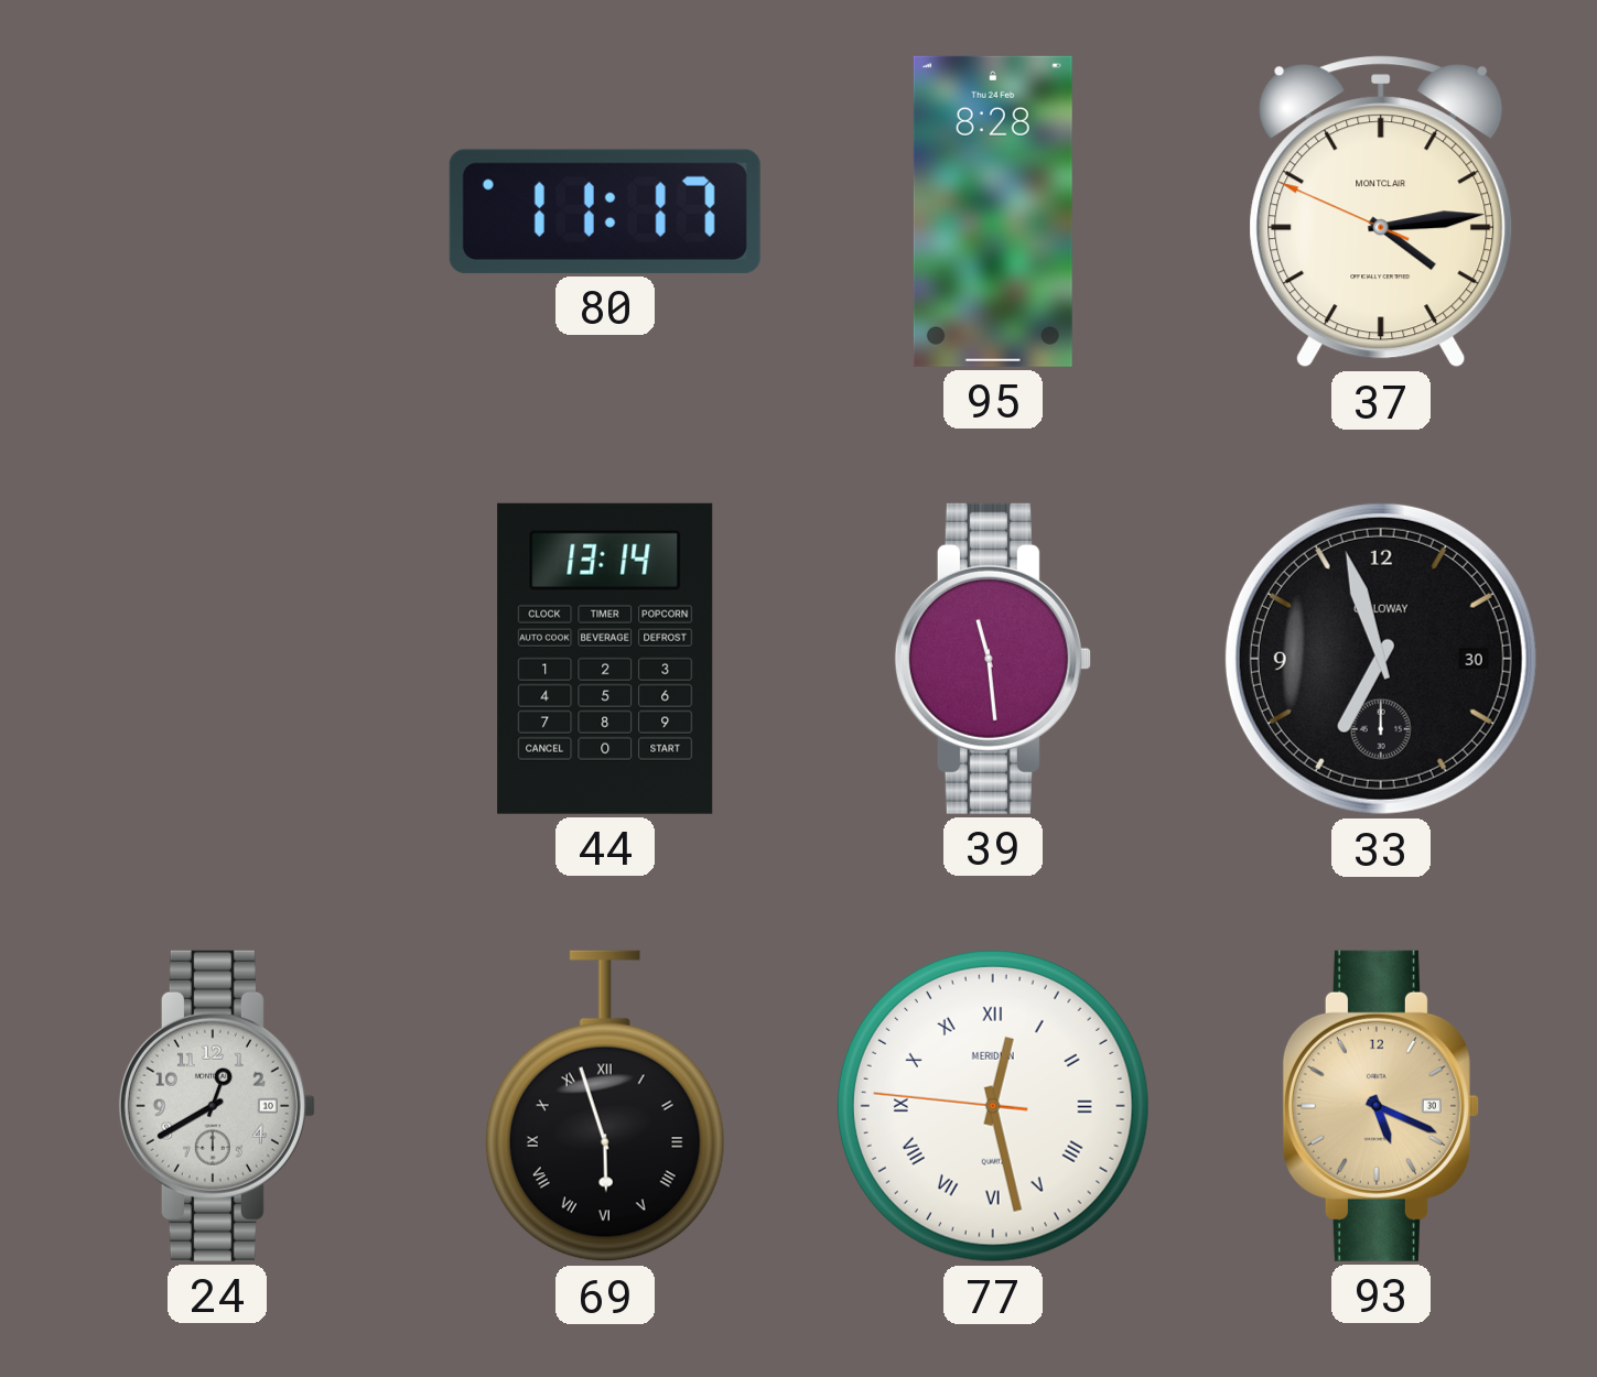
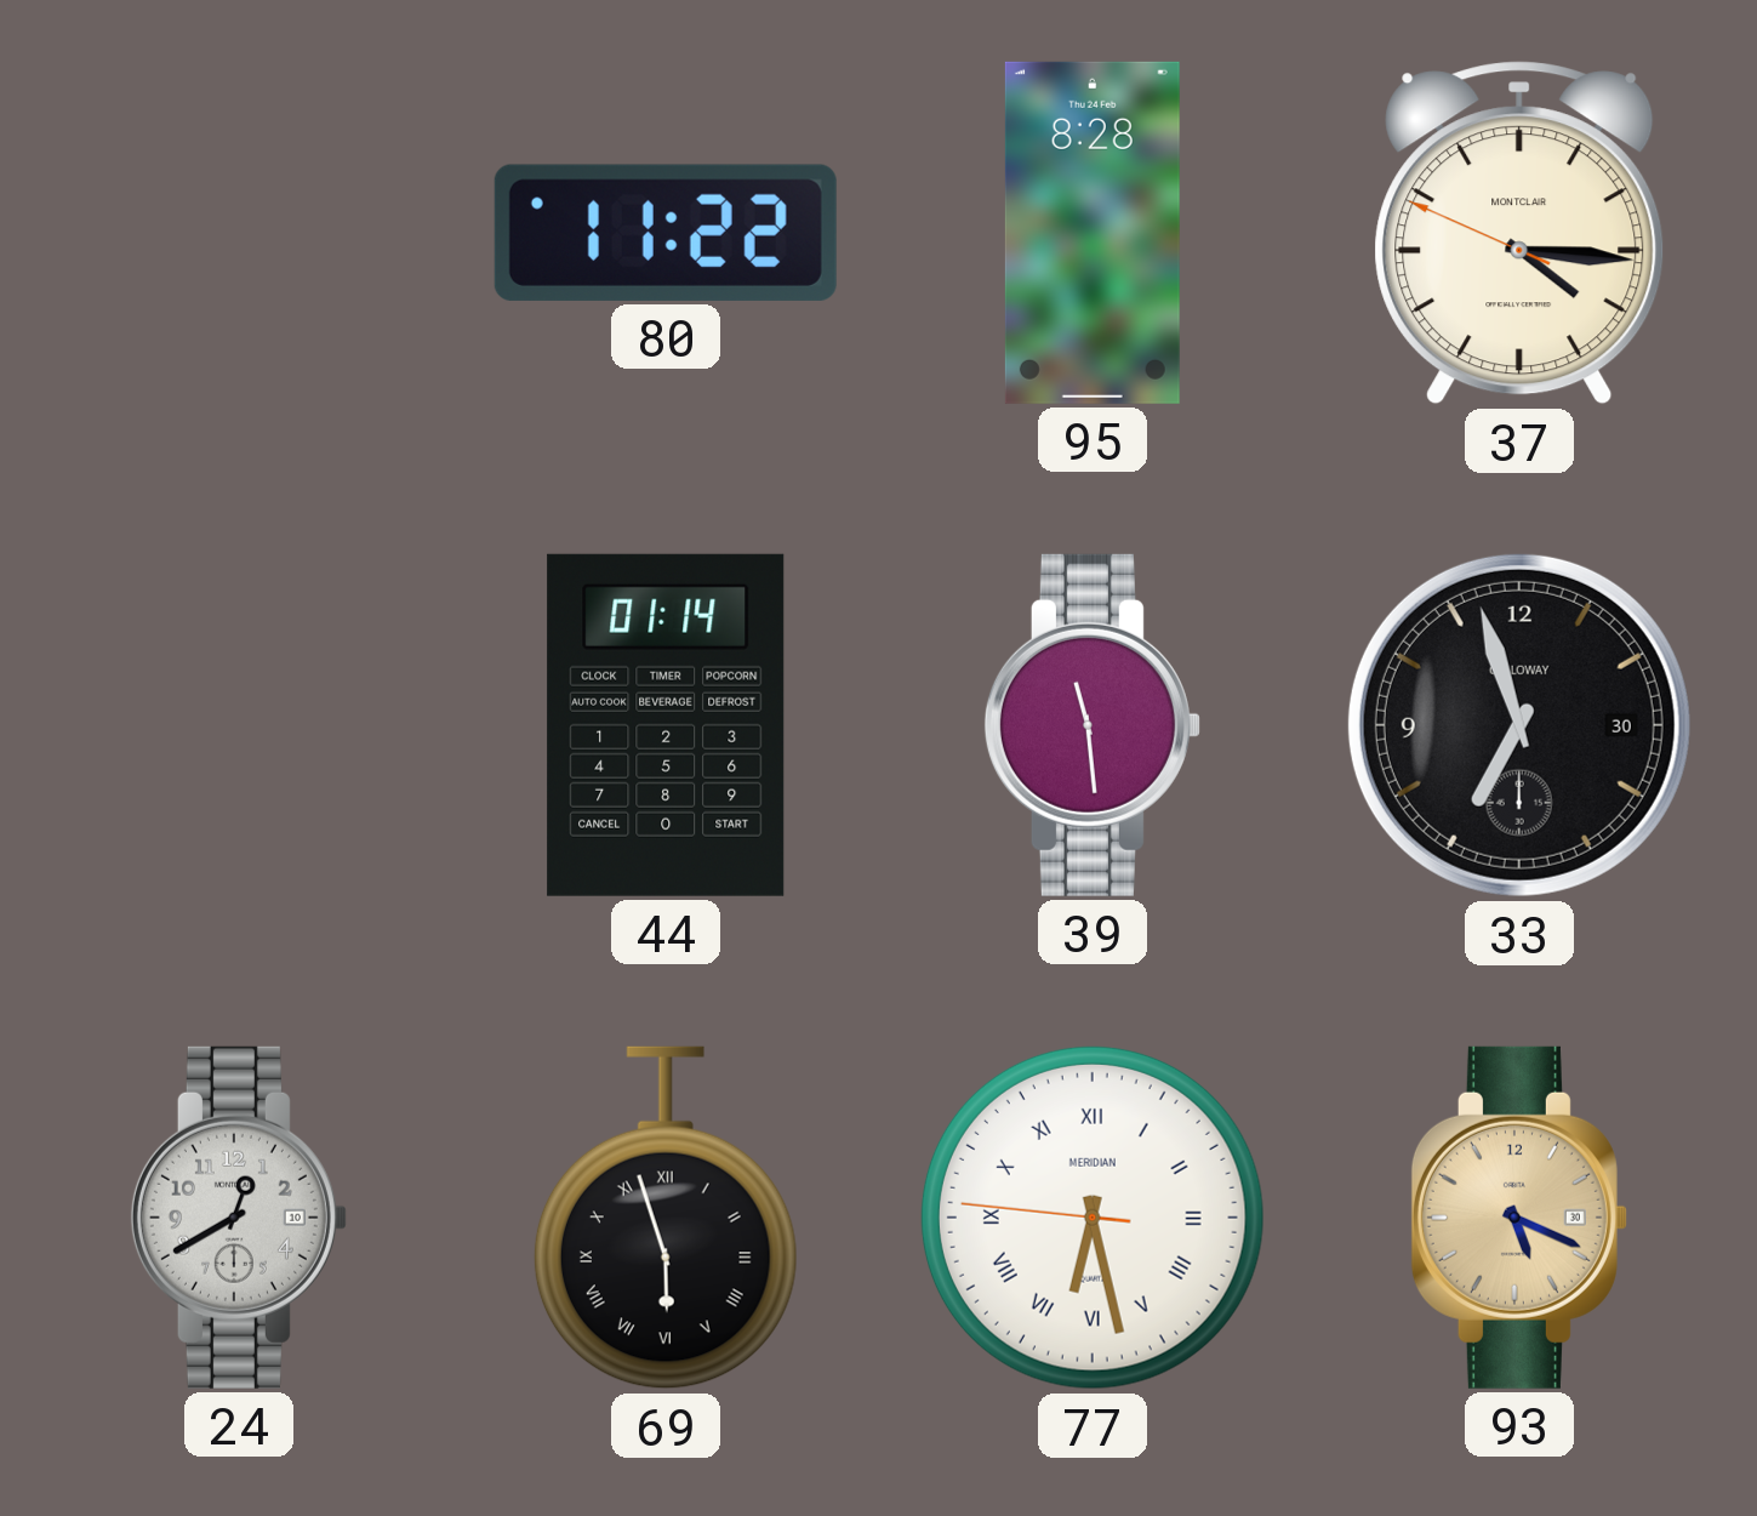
80: 11:17 -> 11:22
37: 4:13 -> 4:15
44: 13:14 -> 01:14
77: 12:27 -> 6:27
